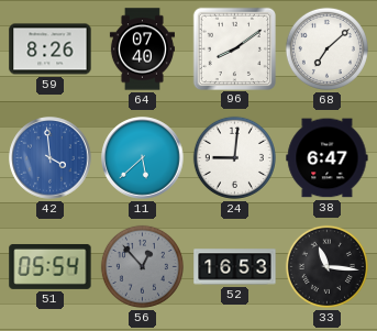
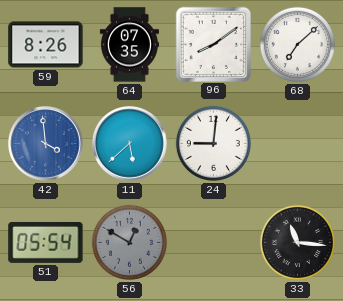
64: 07:40 -> 07:35
38: 6:47 -> none
56: 12:53 -> 12:50
52: 16:53 -> none
